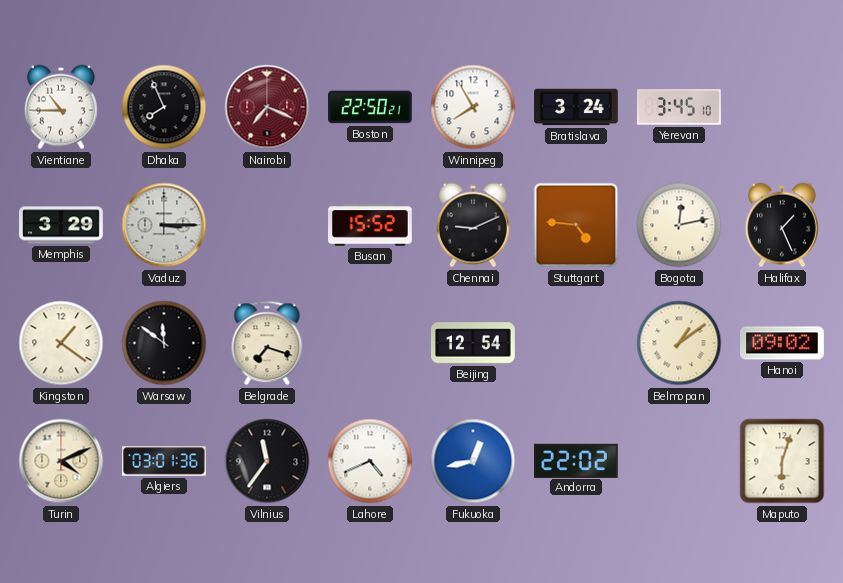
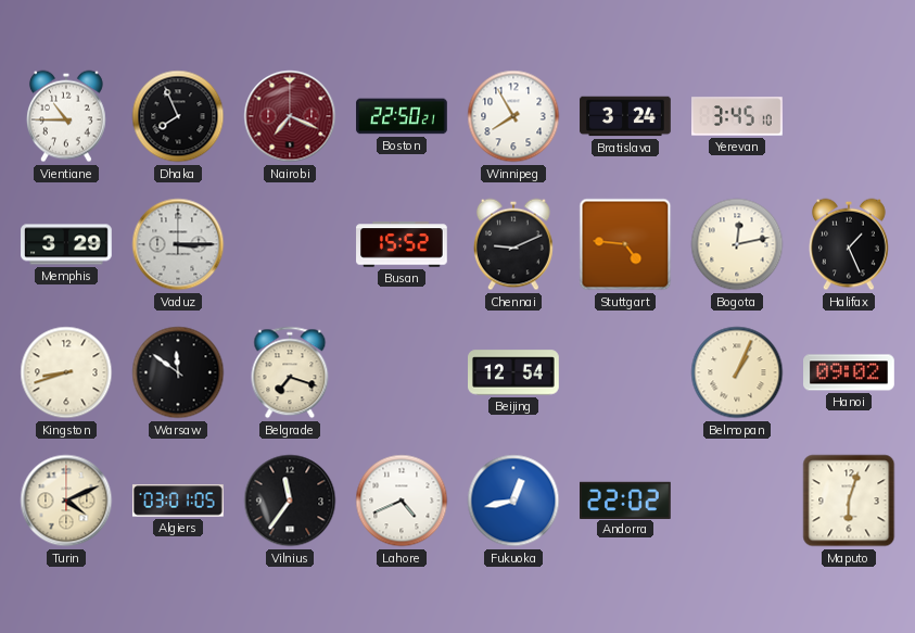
Kingston: 1:21 -> 8:42
Belmopan: 1:09 -> 1:04
Algiers: 03:01:36 -> 03:01:05
